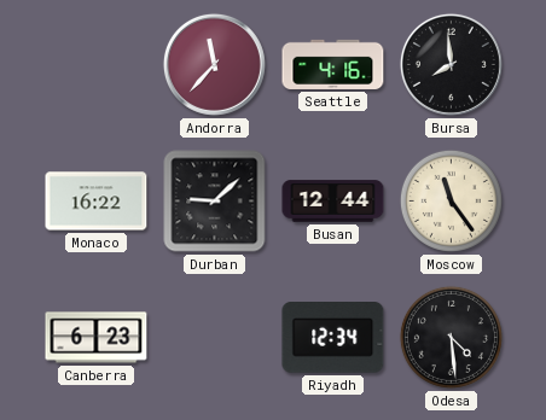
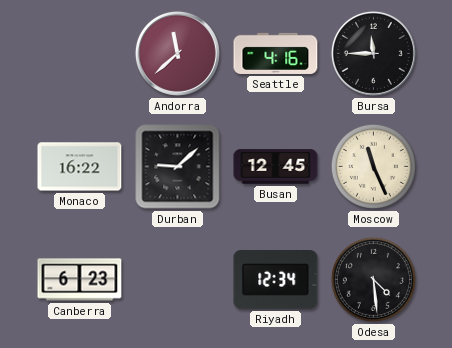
Andorra: 11:37 -> 11:38
Bursa: 7:59 -> 11:45
Busan: 12:44 -> 12:45
Moscow: 11:24 -> 11:26
